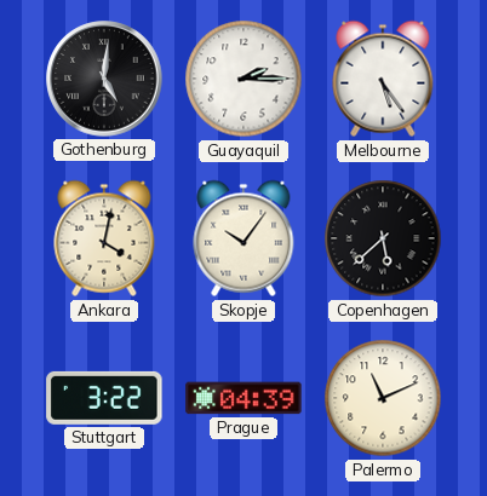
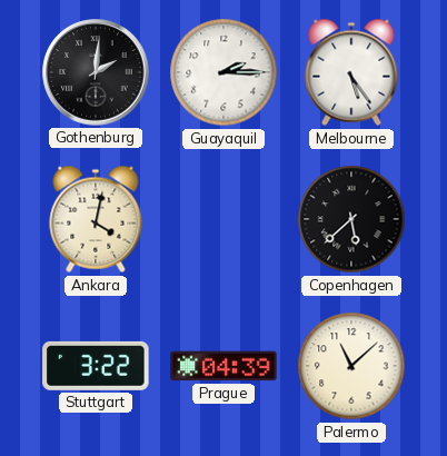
Gothenburg: 5:01 -> 2:01
Skopje: 10:06 -> none
Palermo: 11:11 -> 11:08
